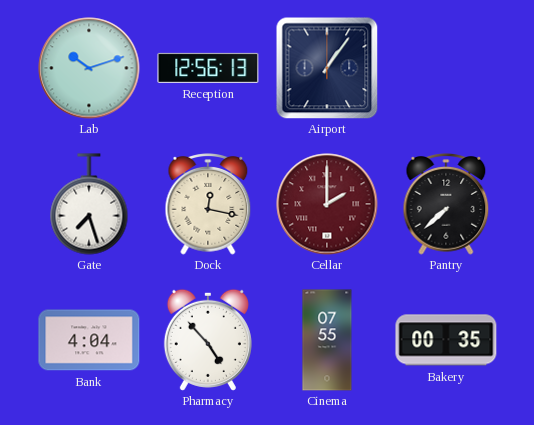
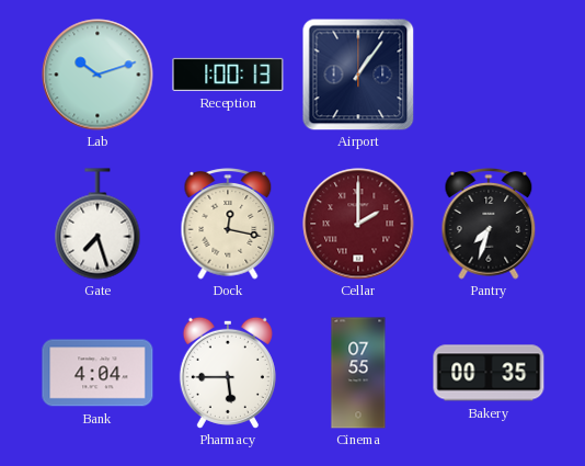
Reception: 12:56 -> 1:00
Pantry: 7:38 -> 7:33
Pharmacy: 4:53 -> 5:45
